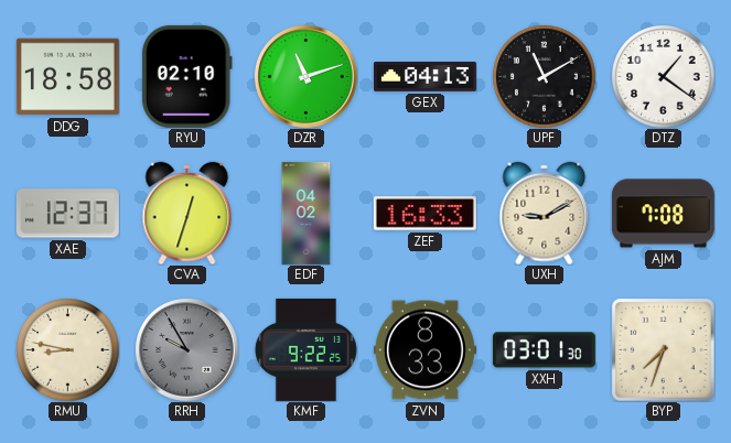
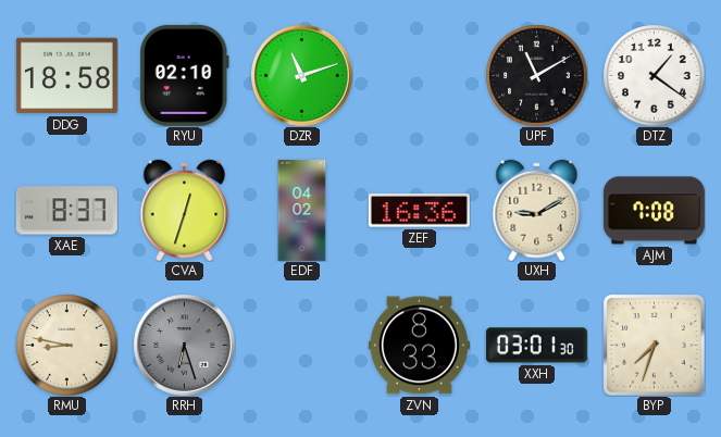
GEX: 04:13 -> none
XAE: 12:37 -> 8:37
ZEF: 16:33 -> 16:36
RRH: 9:55 -> 6:27
KMF: 9:22 -> none
